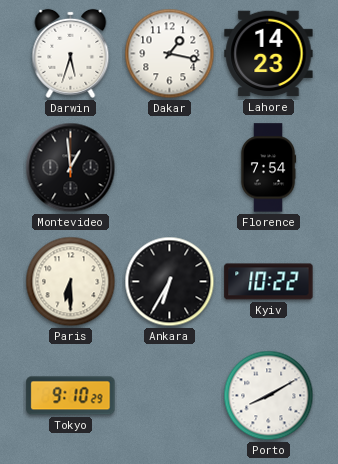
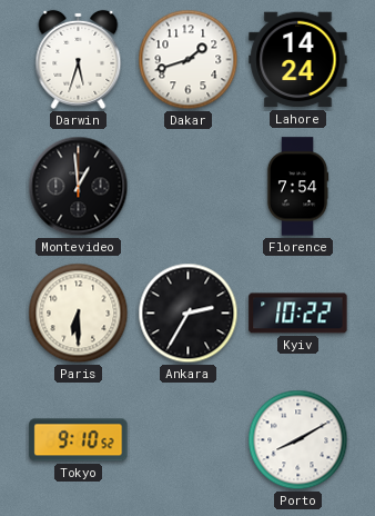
Dakar: 1:17 -> 1:42
Lahore: 14:23 -> 14:24
Ankara: 6:35 -> 2:35
Tokyo: 9:10:29 -> 9:10:52
